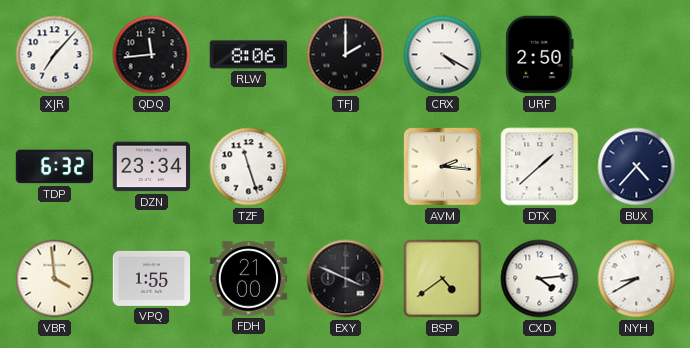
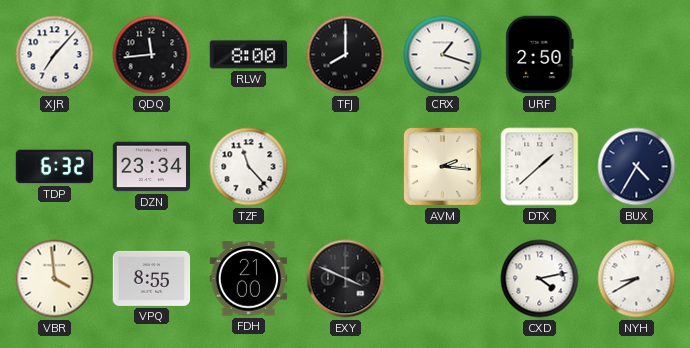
RLW: 8:06 -> 8:00
TFJ: 2:00 -> 8:00
CRX: 4:20 -> 1:18
TZF: 11:27 -> 11:23
BUX: 4:37 -> 4:35
VPQ: 1:55 -> 8:55
BSP: 4:39 -> none
CXD: 4:14 -> 4:13
